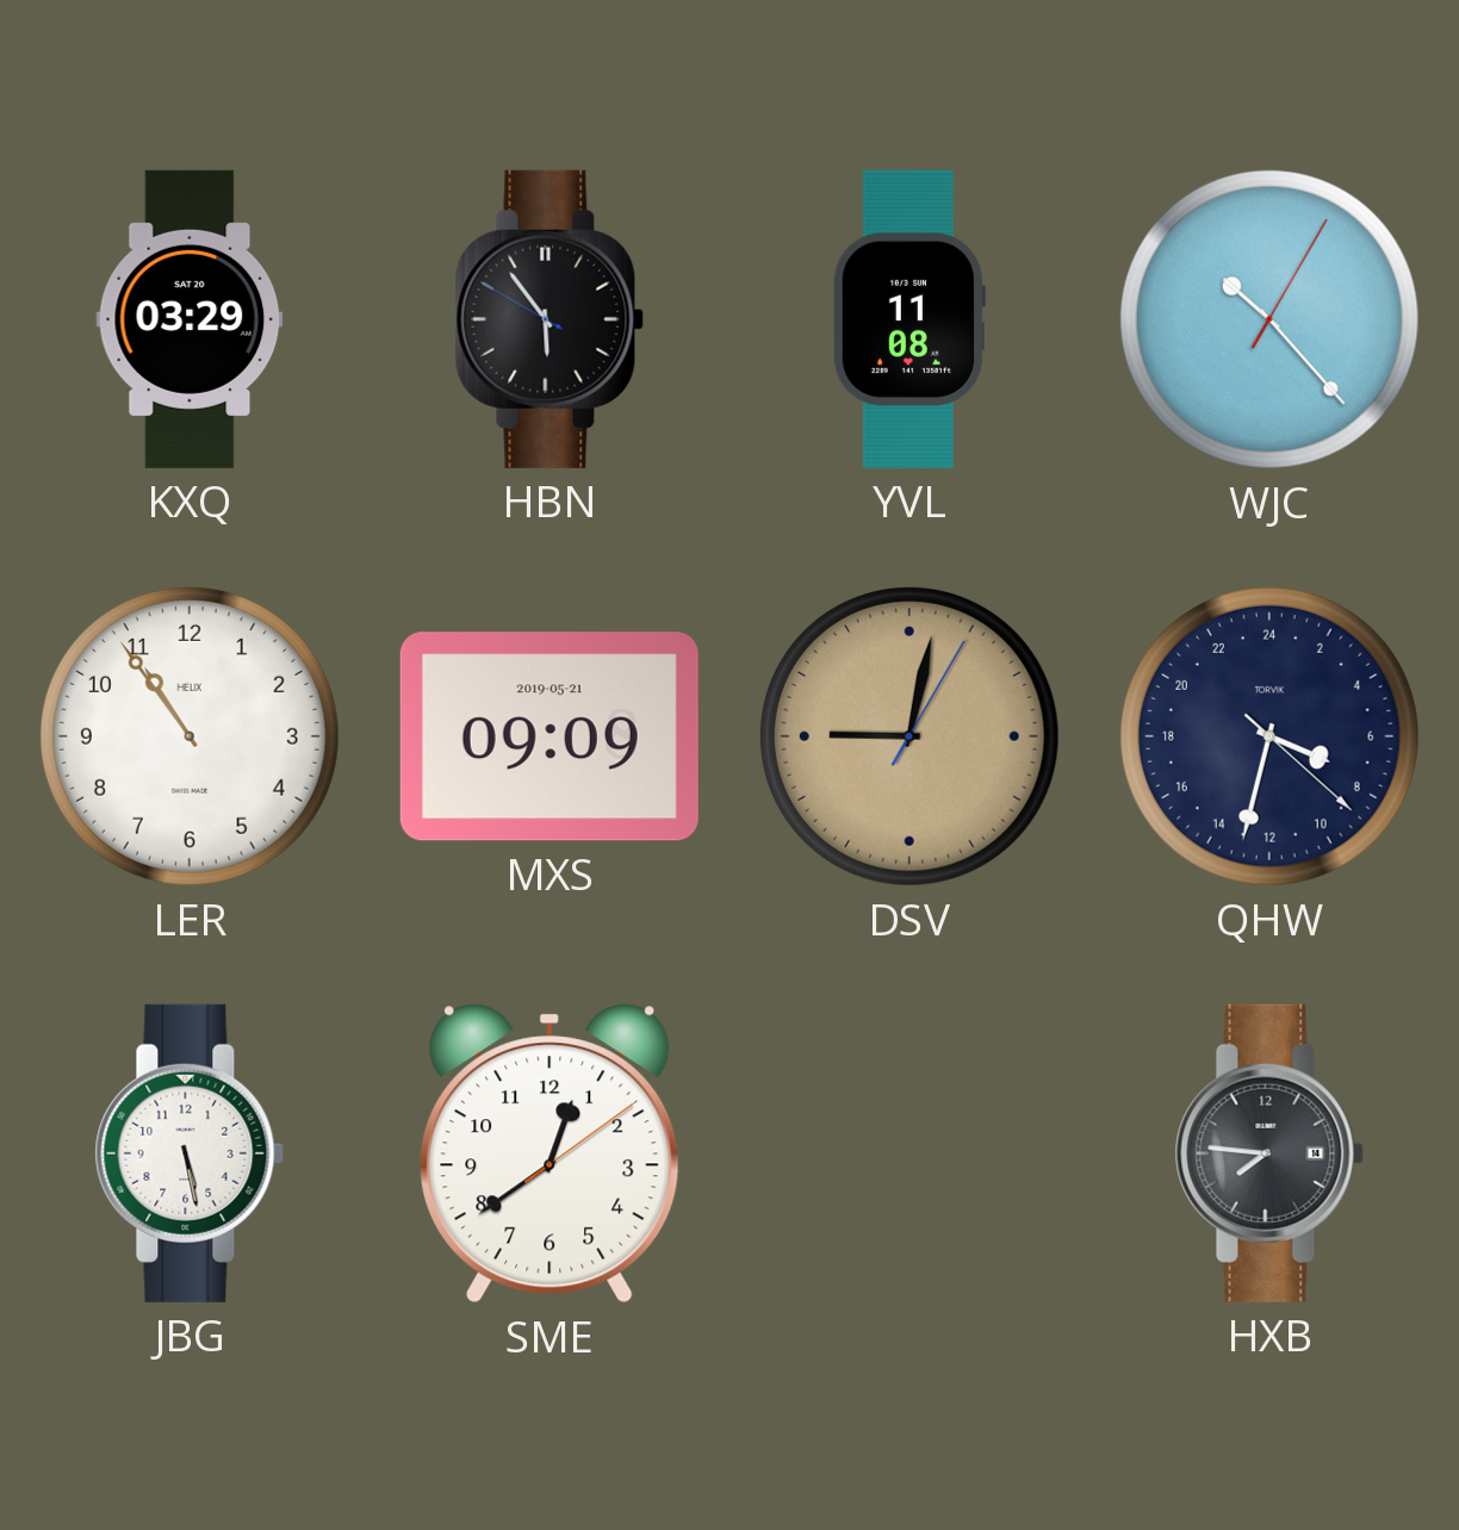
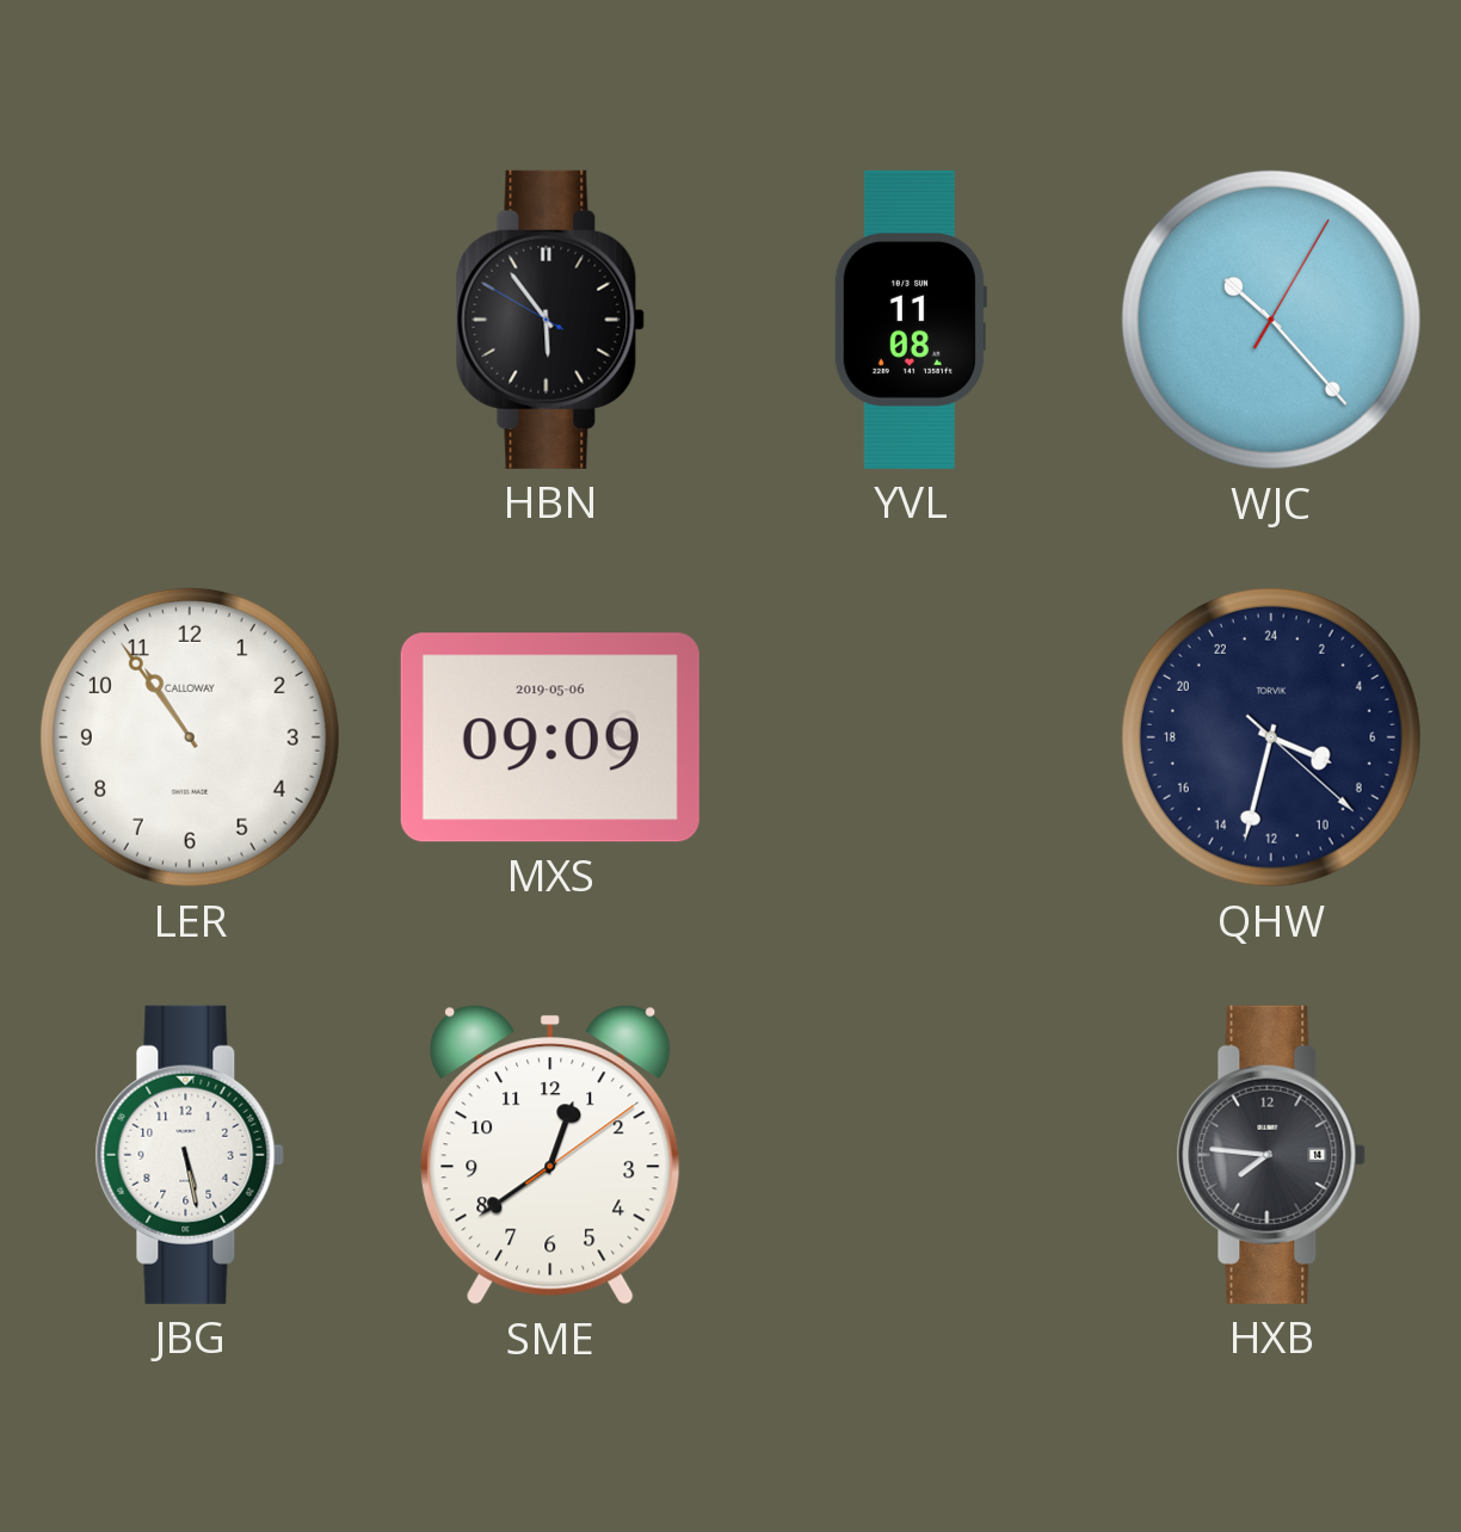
KXQ: 03:29 -> none
LER brand: HELIX -> CALLOWAY
MXS date: 2019-05-21 -> 2019-05-06
DSV: 9:02 -> none
